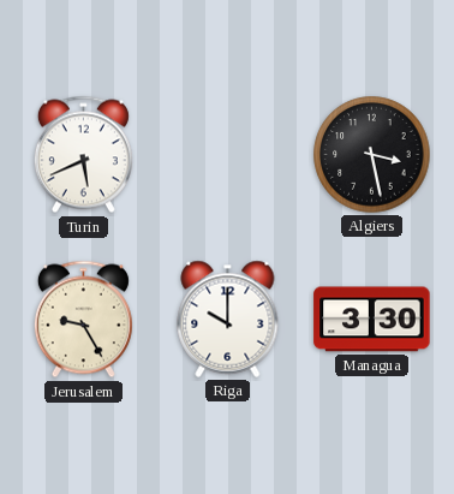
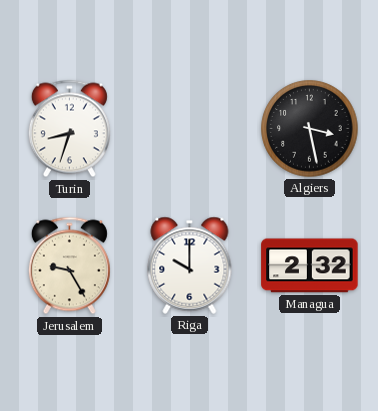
Turin: 5:41 -> 8:33
Managua: 3:30 -> 2:32
